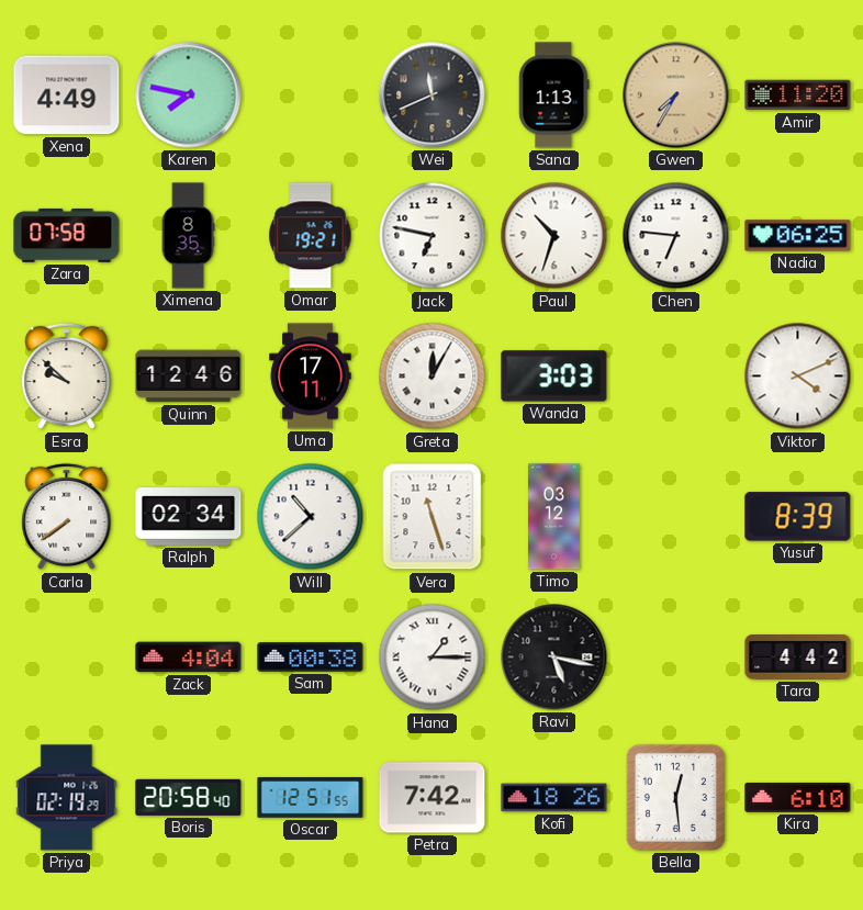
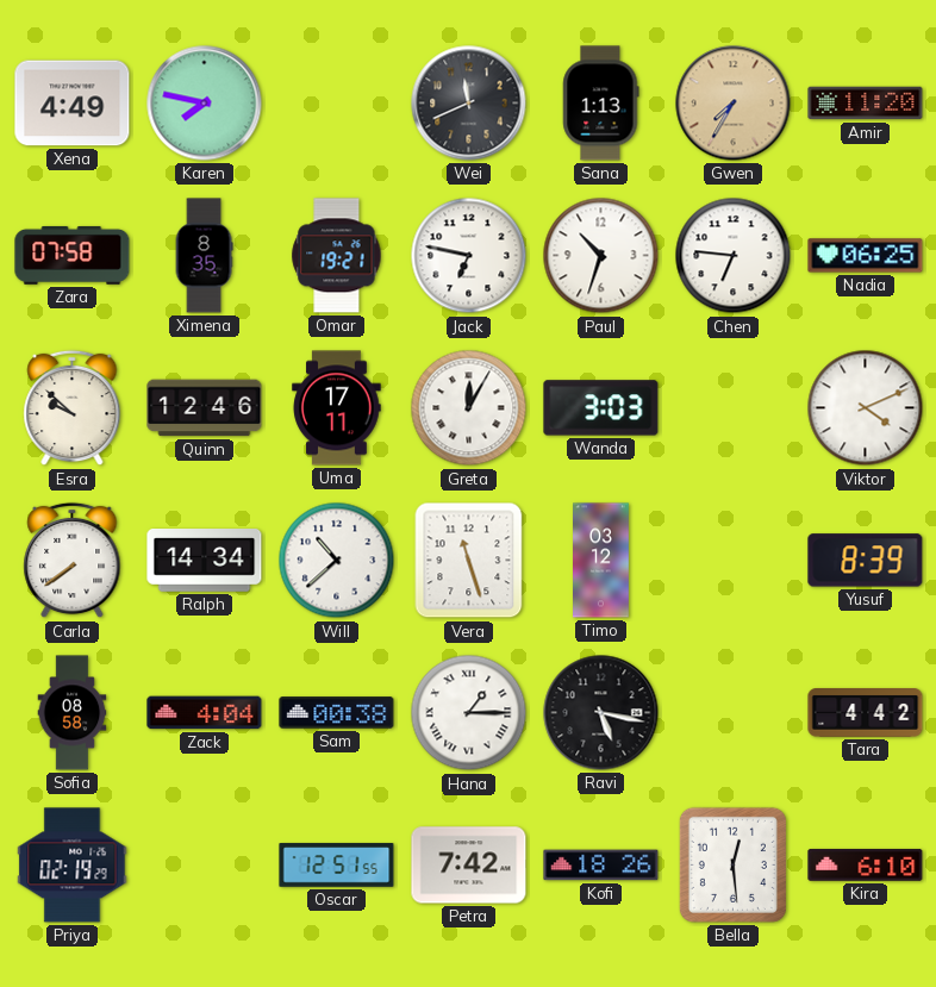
Ralph: 02:34 -> 14:34
Sofia: none -> 08:58
Boris: 20:58 -> none
